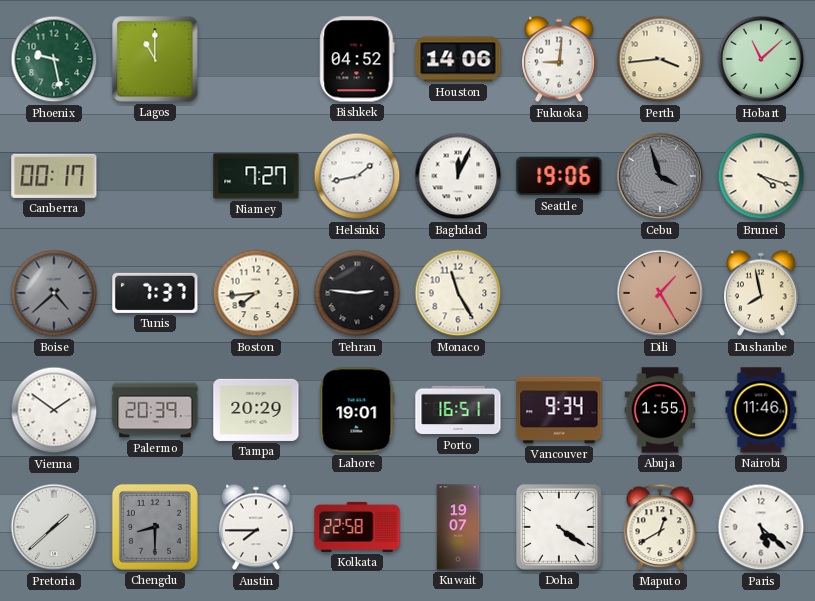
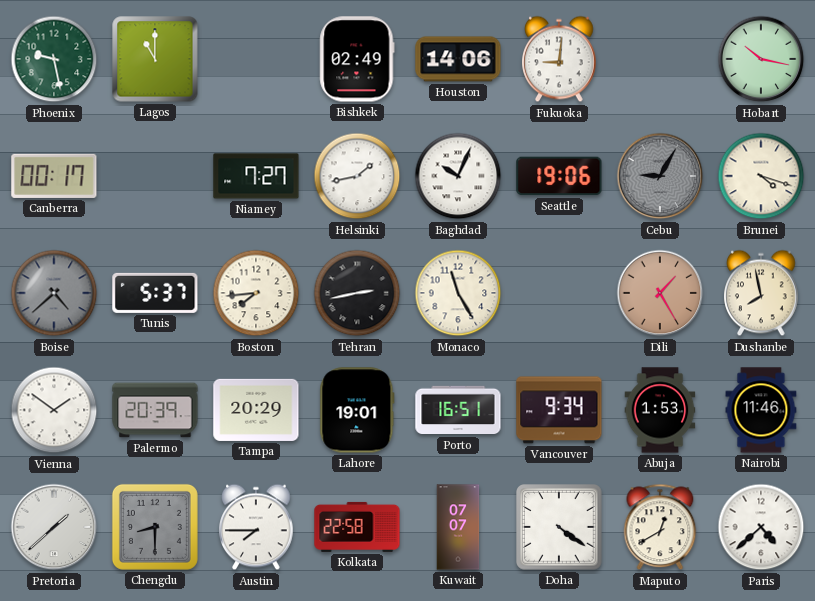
Bishkek: 04:52 -> 02:49
Perth: 3:44 -> none
Hobart: 11:08 -> 10:17
Baghdad: 12:04 -> 10:04
Cebu: 3:57 -> 9:05
Tunis: 7:37 -> 5:37
Tehran: 2:46 -> 2:43
Abuja: 1:55 -> 1:53
Kuwait: 19:07 -> 07:07
Paris: 5:22 -> 4:38
